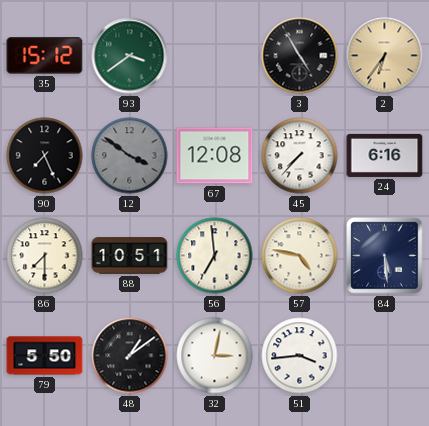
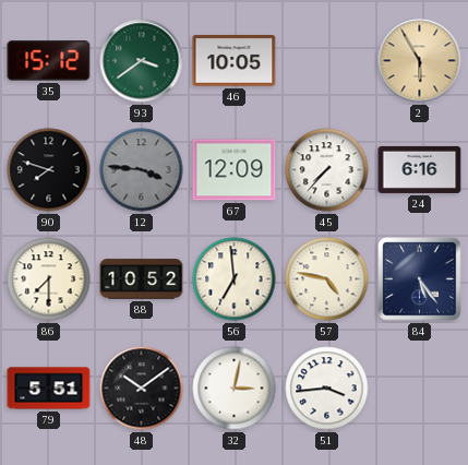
46: none -> 10:05
3: 4:55 -> none
2: 6:36 -> 5:55
90: 7:26 -> 7:48
12: 3:51 -> 3:46
67: 12:08 -> 12:09
88: 10:51 -> 10:52
84: 5:29 -> 5:24
79: 5:50 -> 5:51
48: 1:09 -> 10:09
